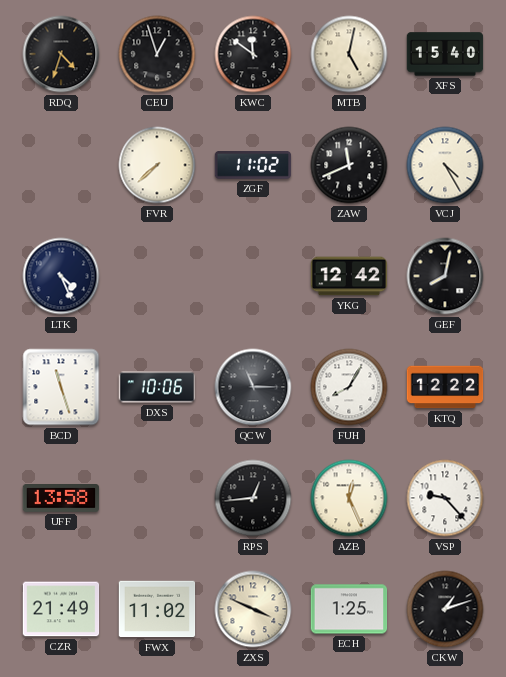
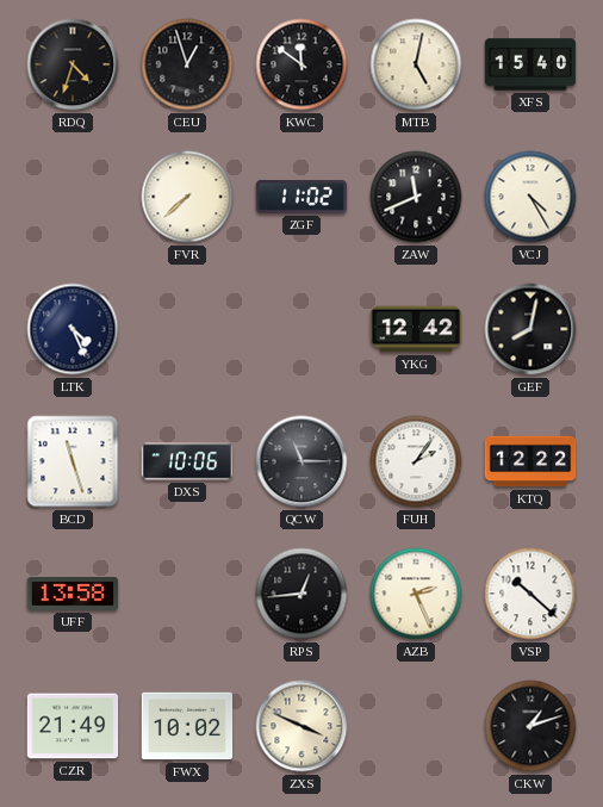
FUH: 8:05 -> 2:06
AZB: 12:26 -> 2:26
VSP: 9:23 -> 10:22
FWX: 11:02 -> 10:02
ECH: 1:25 -> none
